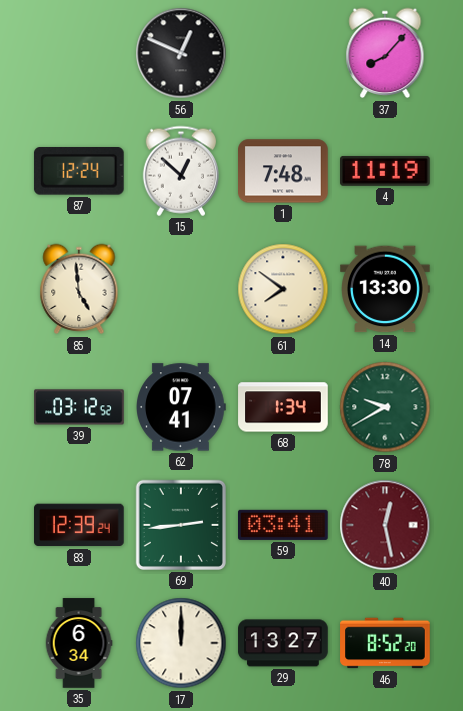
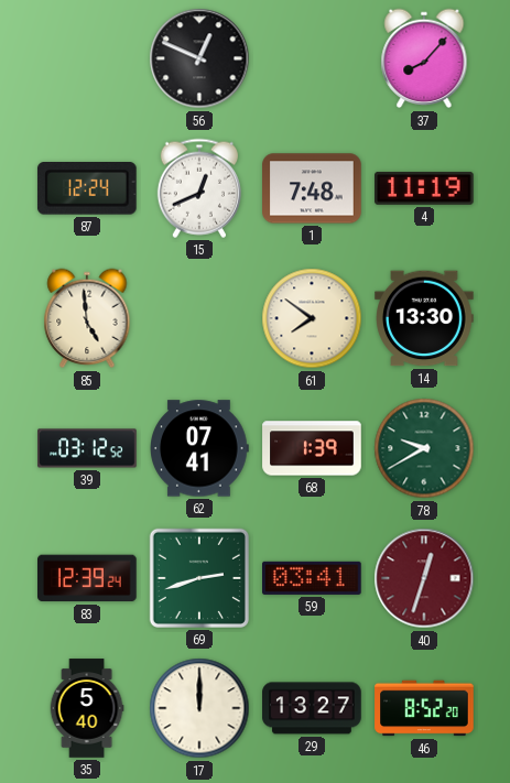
15: 12:52 -> 12:41
68: 1:34 -> 1:39
69: 2:44 -> 2:42
40: 12:28 -> 12:33
35: 6:34 -> 5:40
